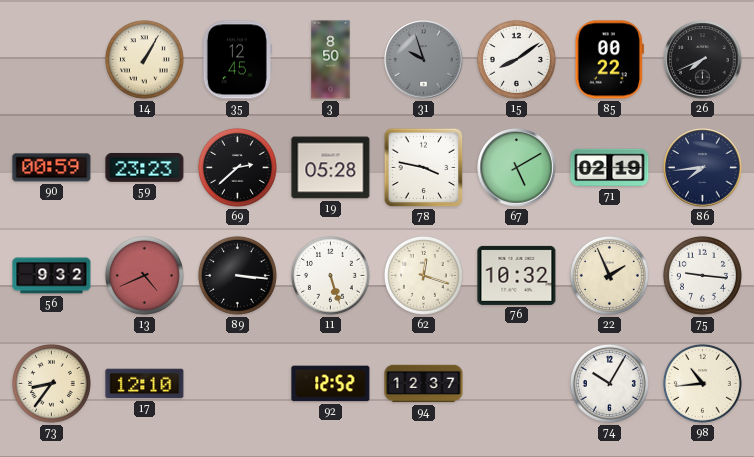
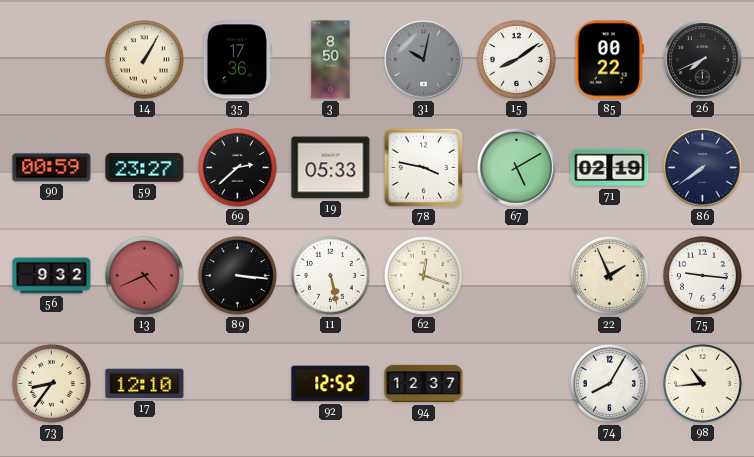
35: 12:45 -> 17:36
31: 9:57 -> 10:02
59: 23:23 -> 23:27
19: 05:28 -> 05:33
86: 7:44 -> 7:39
11: 5:27 -> 5:28
76: 10:32 -> none
74: 10:05 -> 8:05
